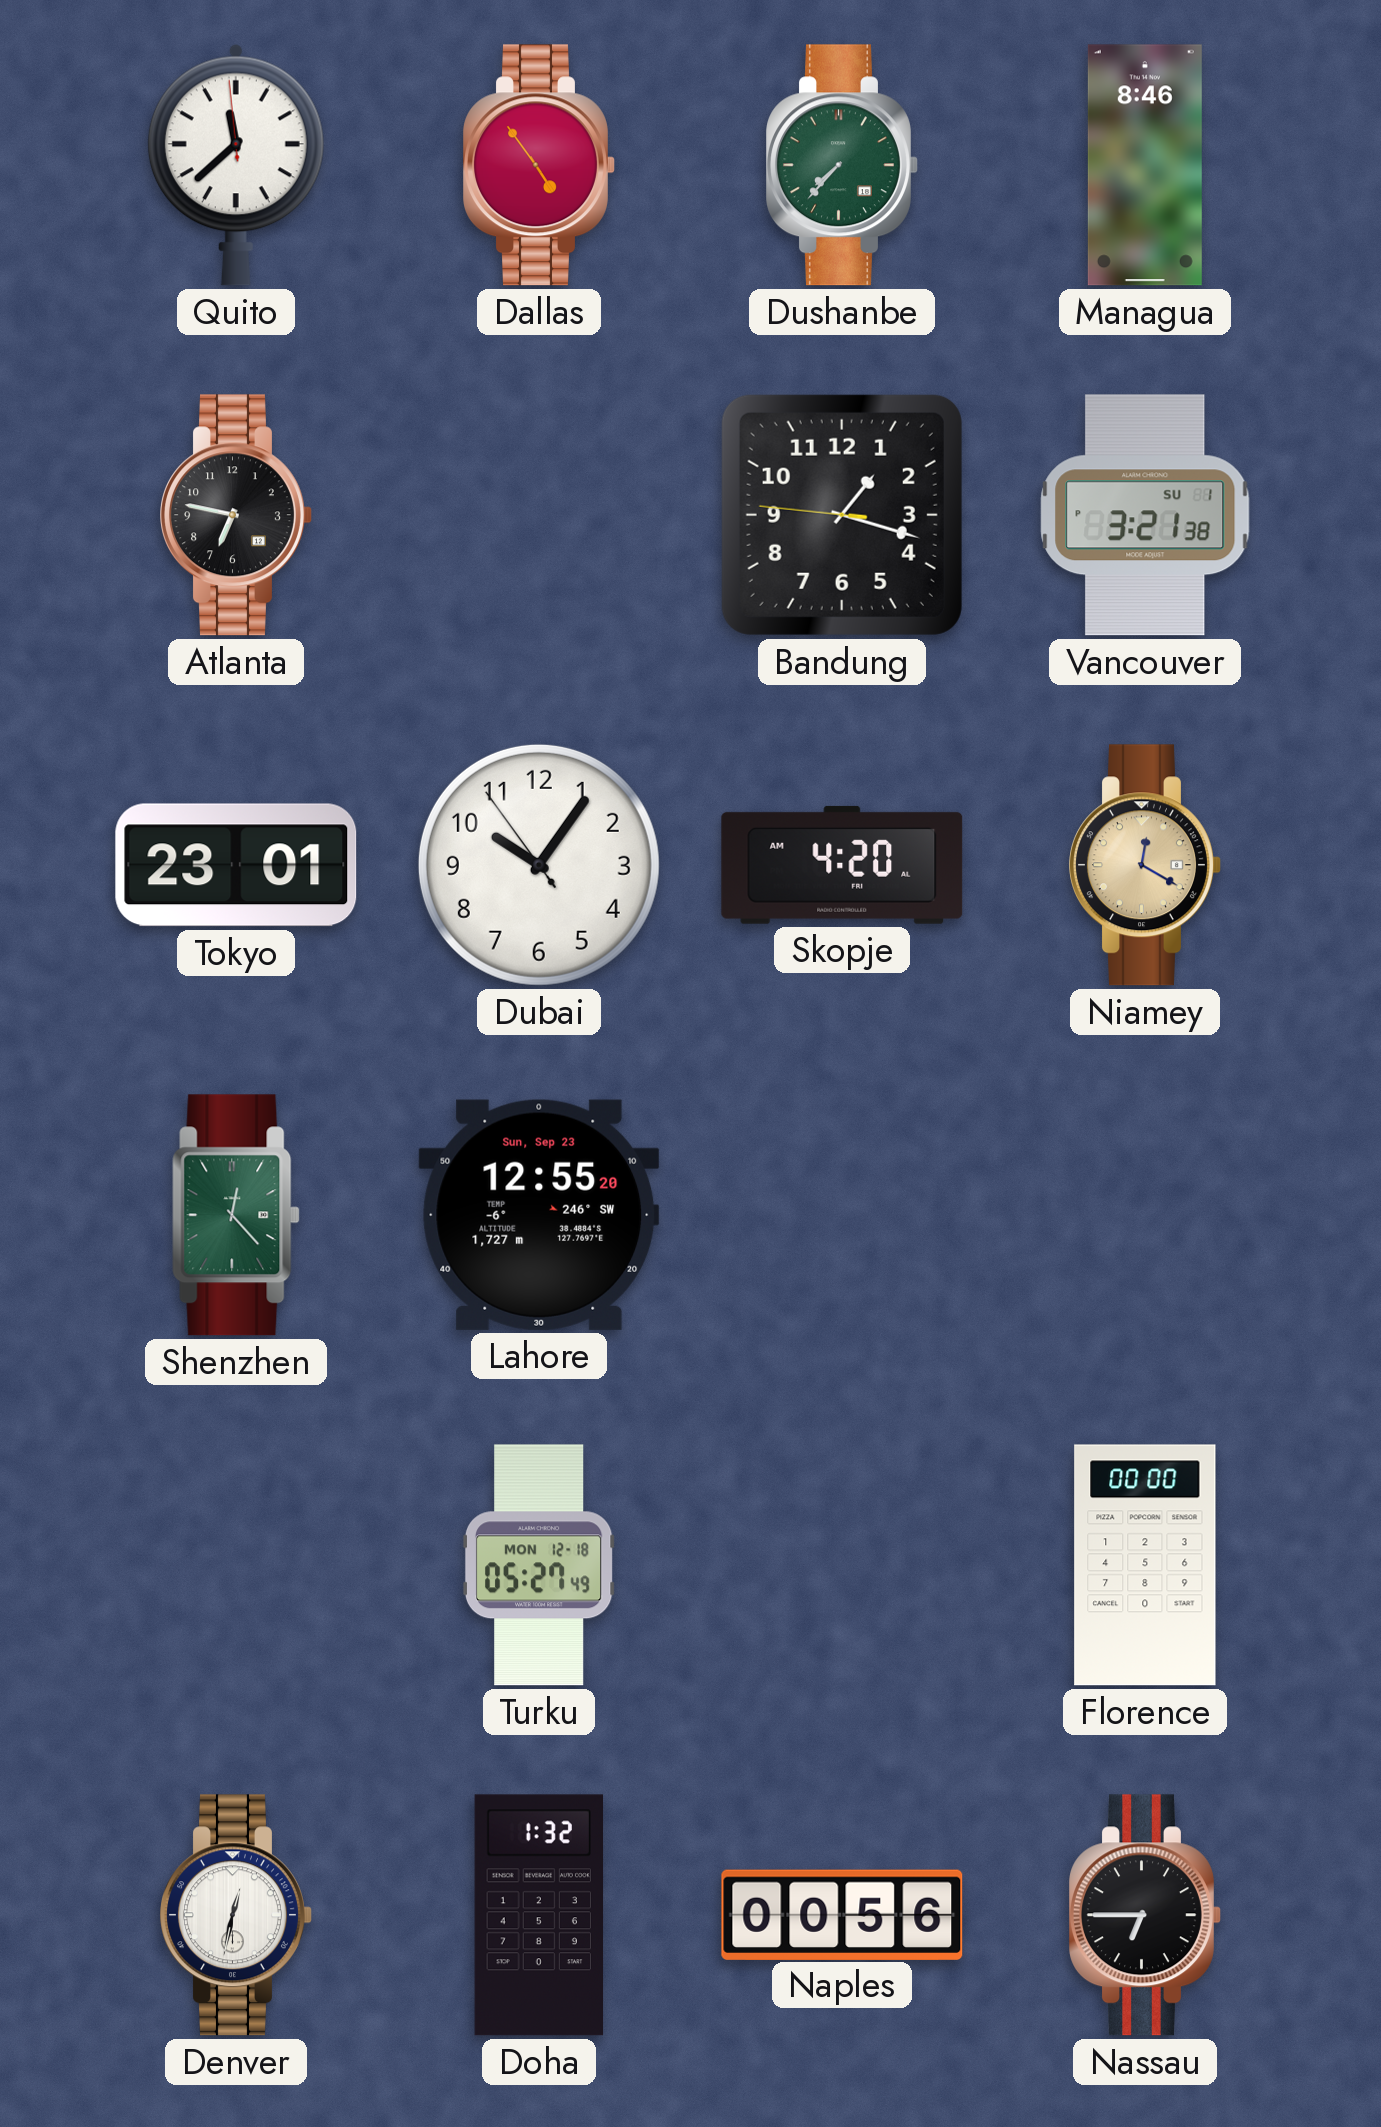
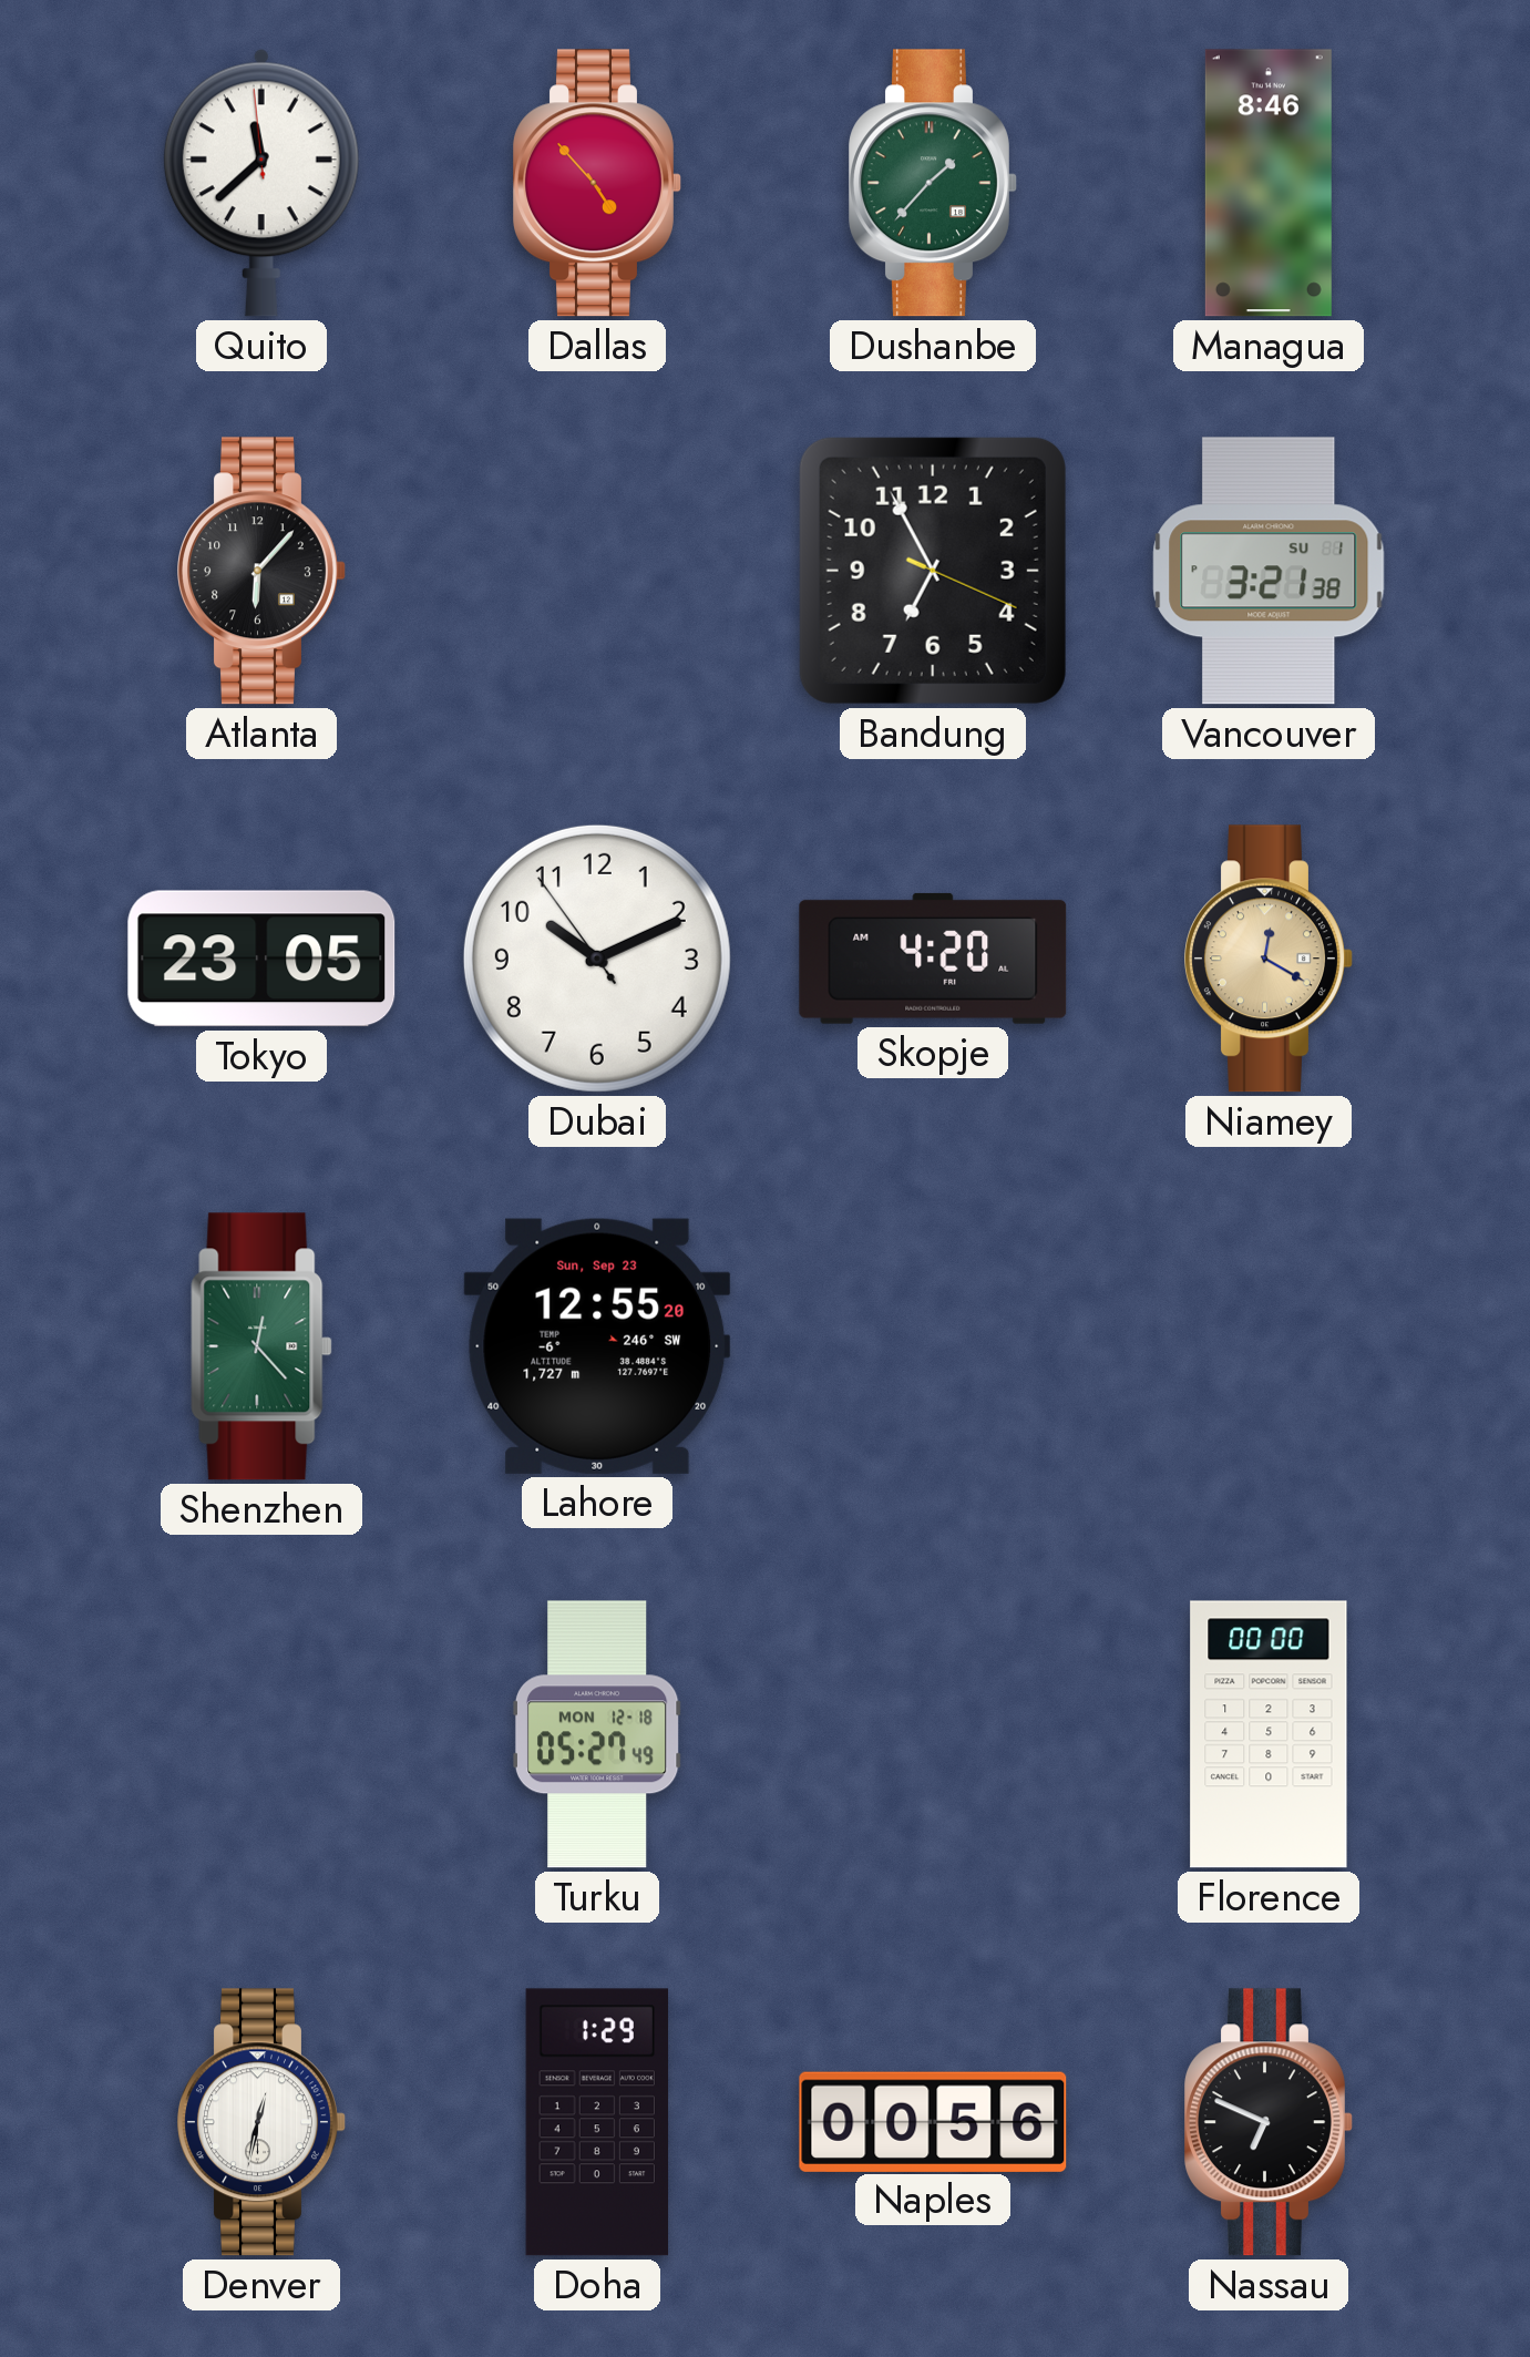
Dallas: 4:54 -> 4:53
Dushanbe: 7:37 -> 1:37
Atlanta: 6:47 -> 6:07
Bandung: 1:17 -> 6:55
Tokyo: 23:01 -> 23:05
Dubai: 10:05 -> 10:10
Doha: 1:32 -> 1:29
Nassau: 6:45 -> 6:49
